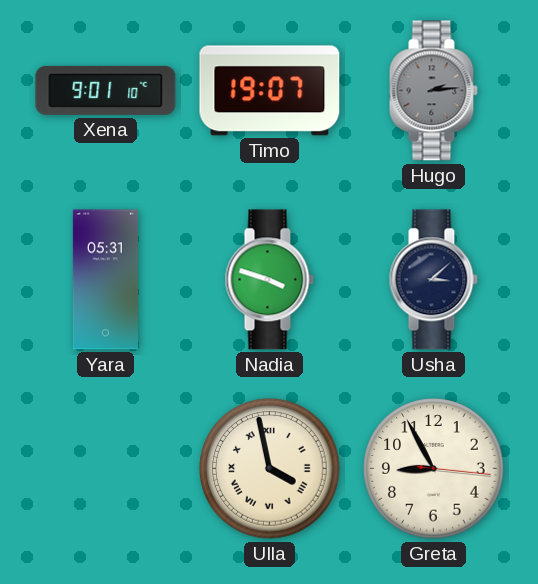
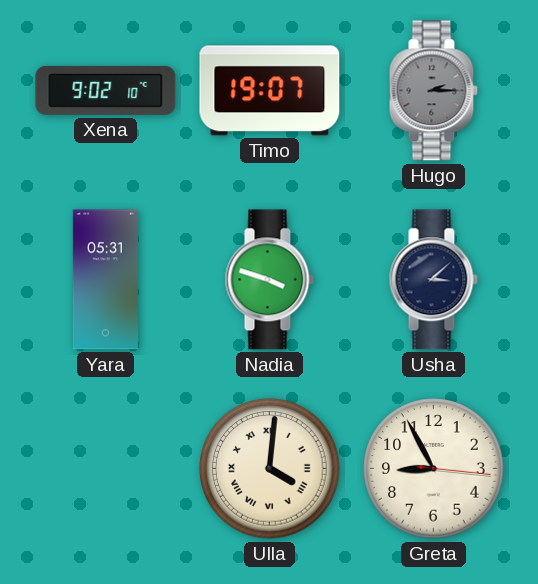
Xena: 9:01 -> 9:02
Hugo: 2:14 -> 2:15
Ulla: 3:58 -> 4:01
